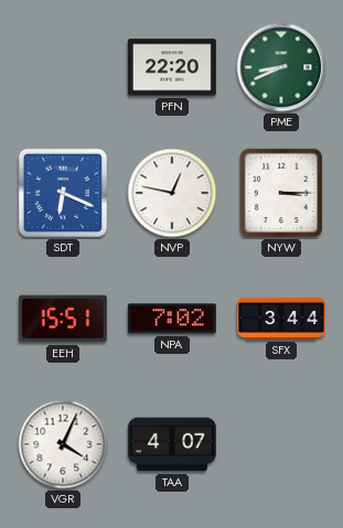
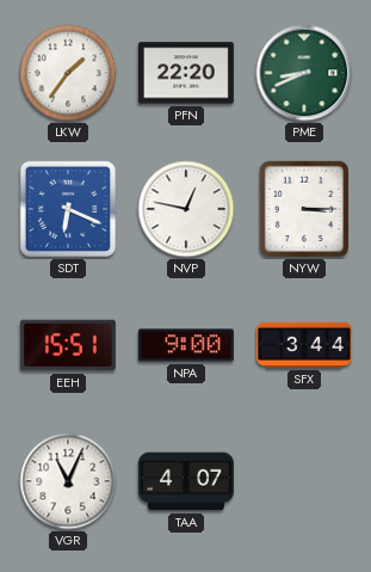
LKW: none -> 1:36
NPA: 7:02 -> 9:00
VGR: 4:04 -> 11:04
